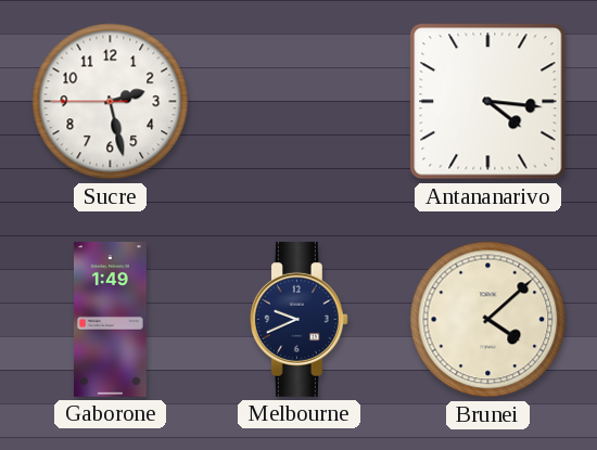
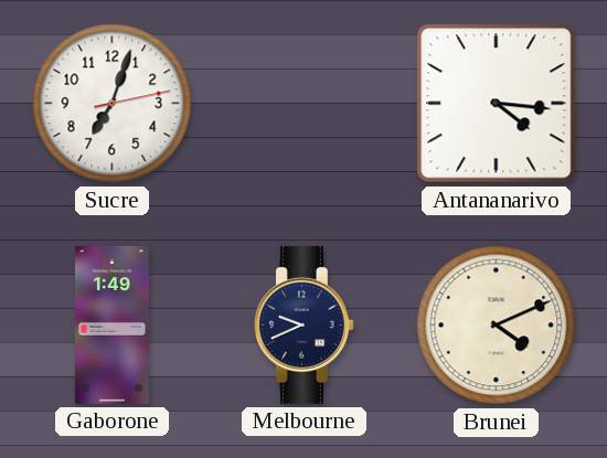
Sucre: 2:27 -> 7:03
Brunei: 4:08 -> 4:11
